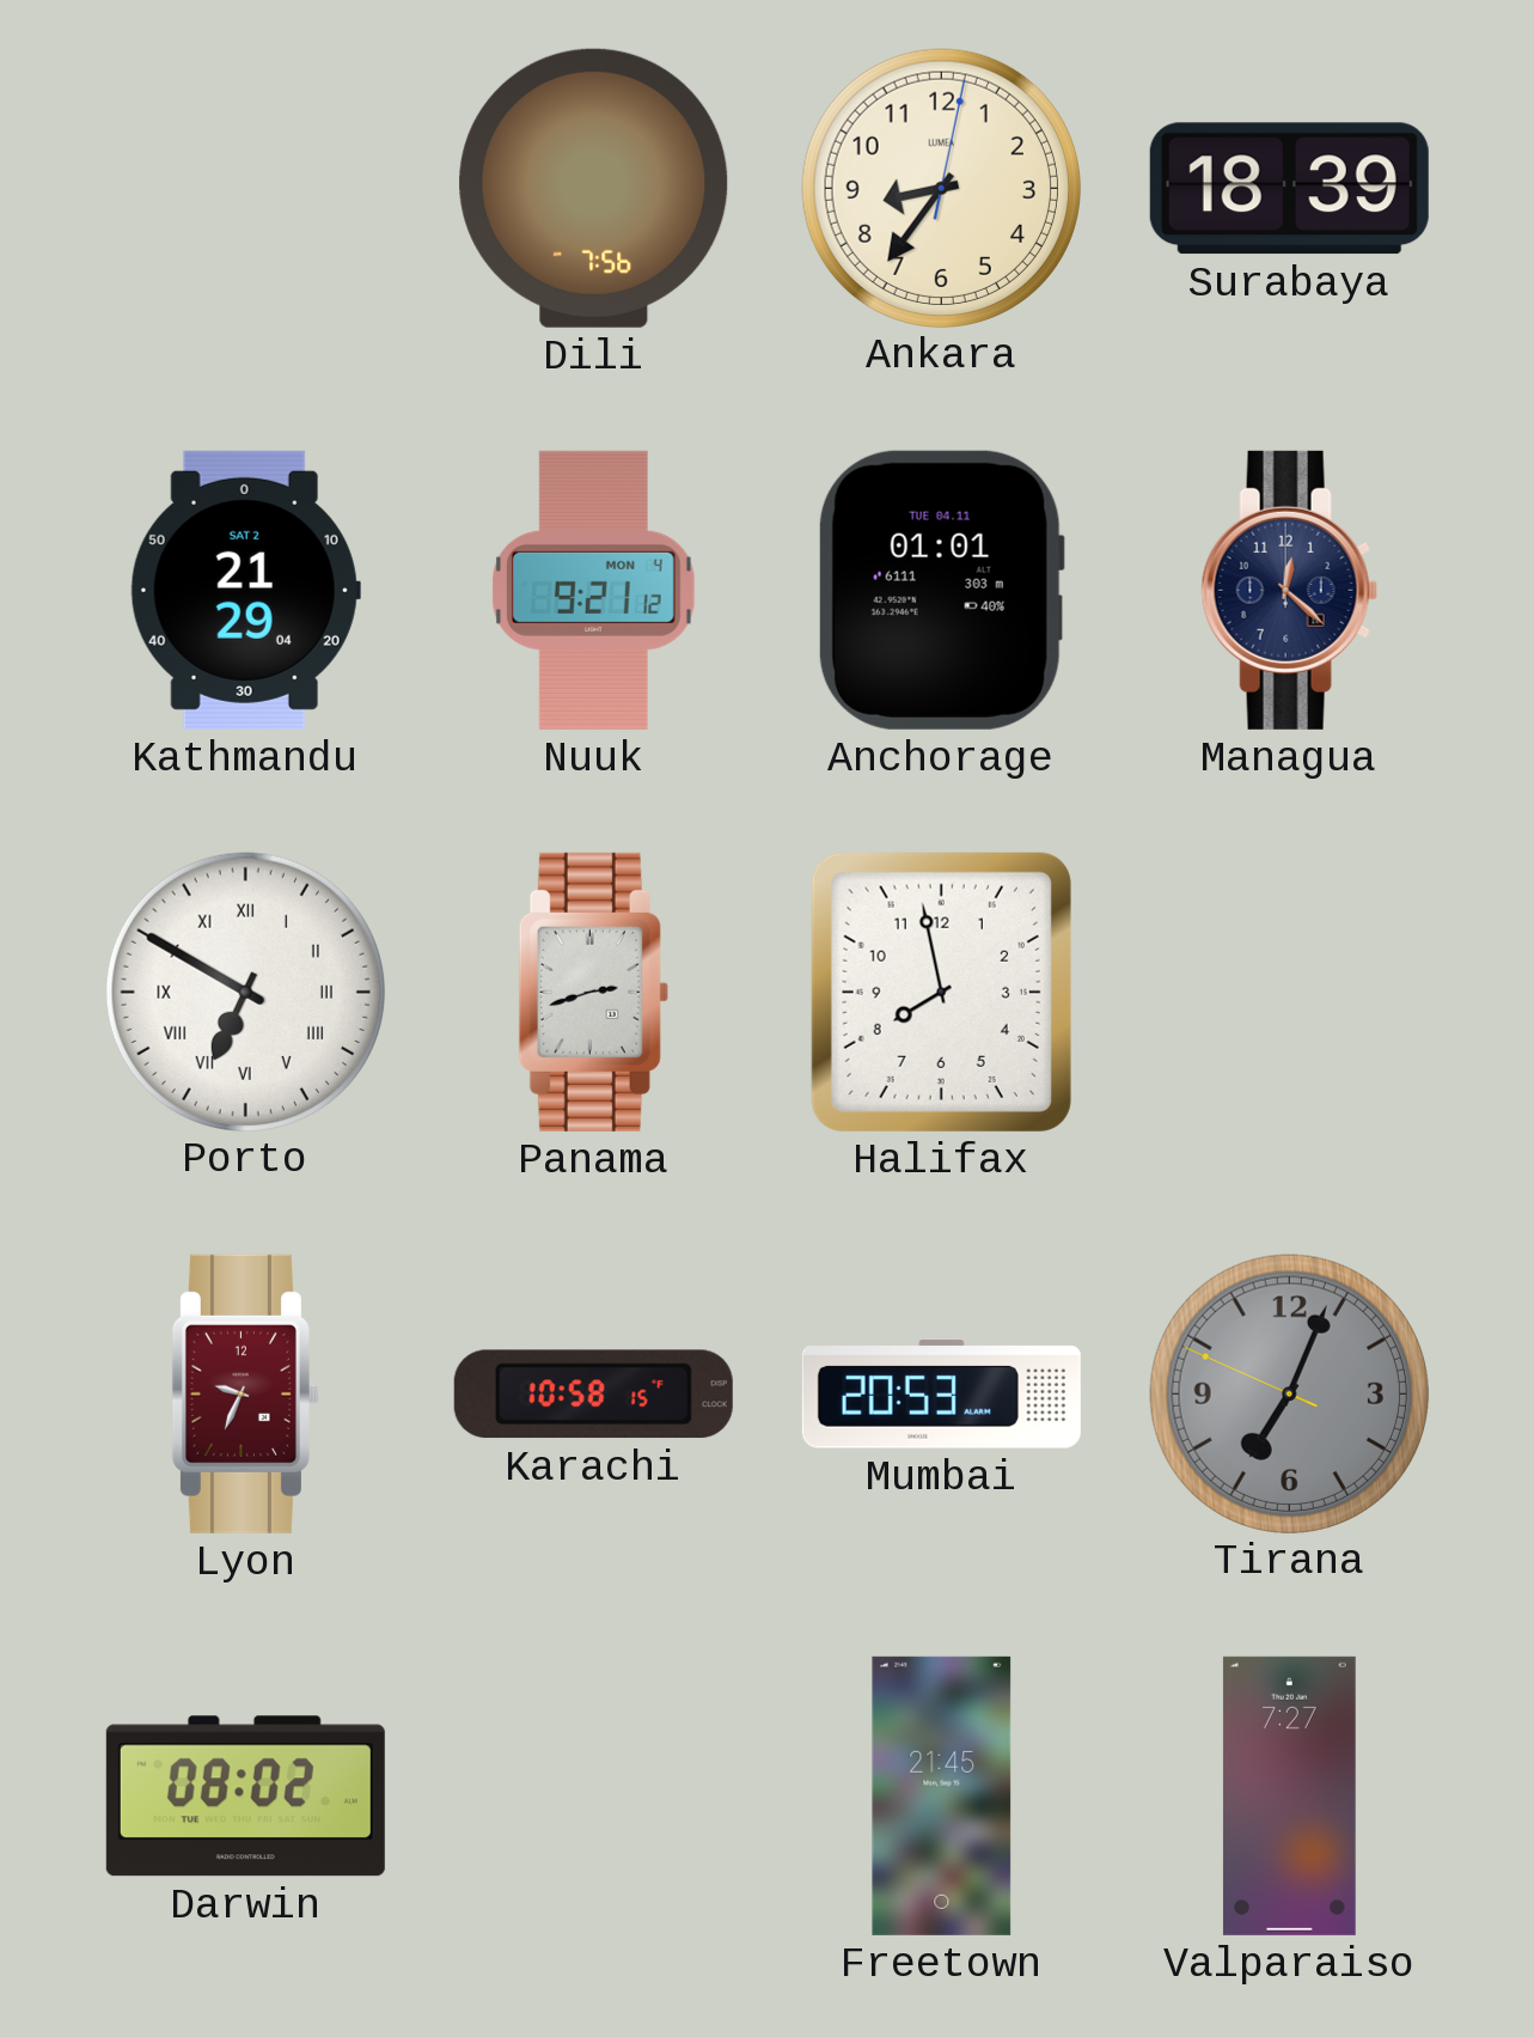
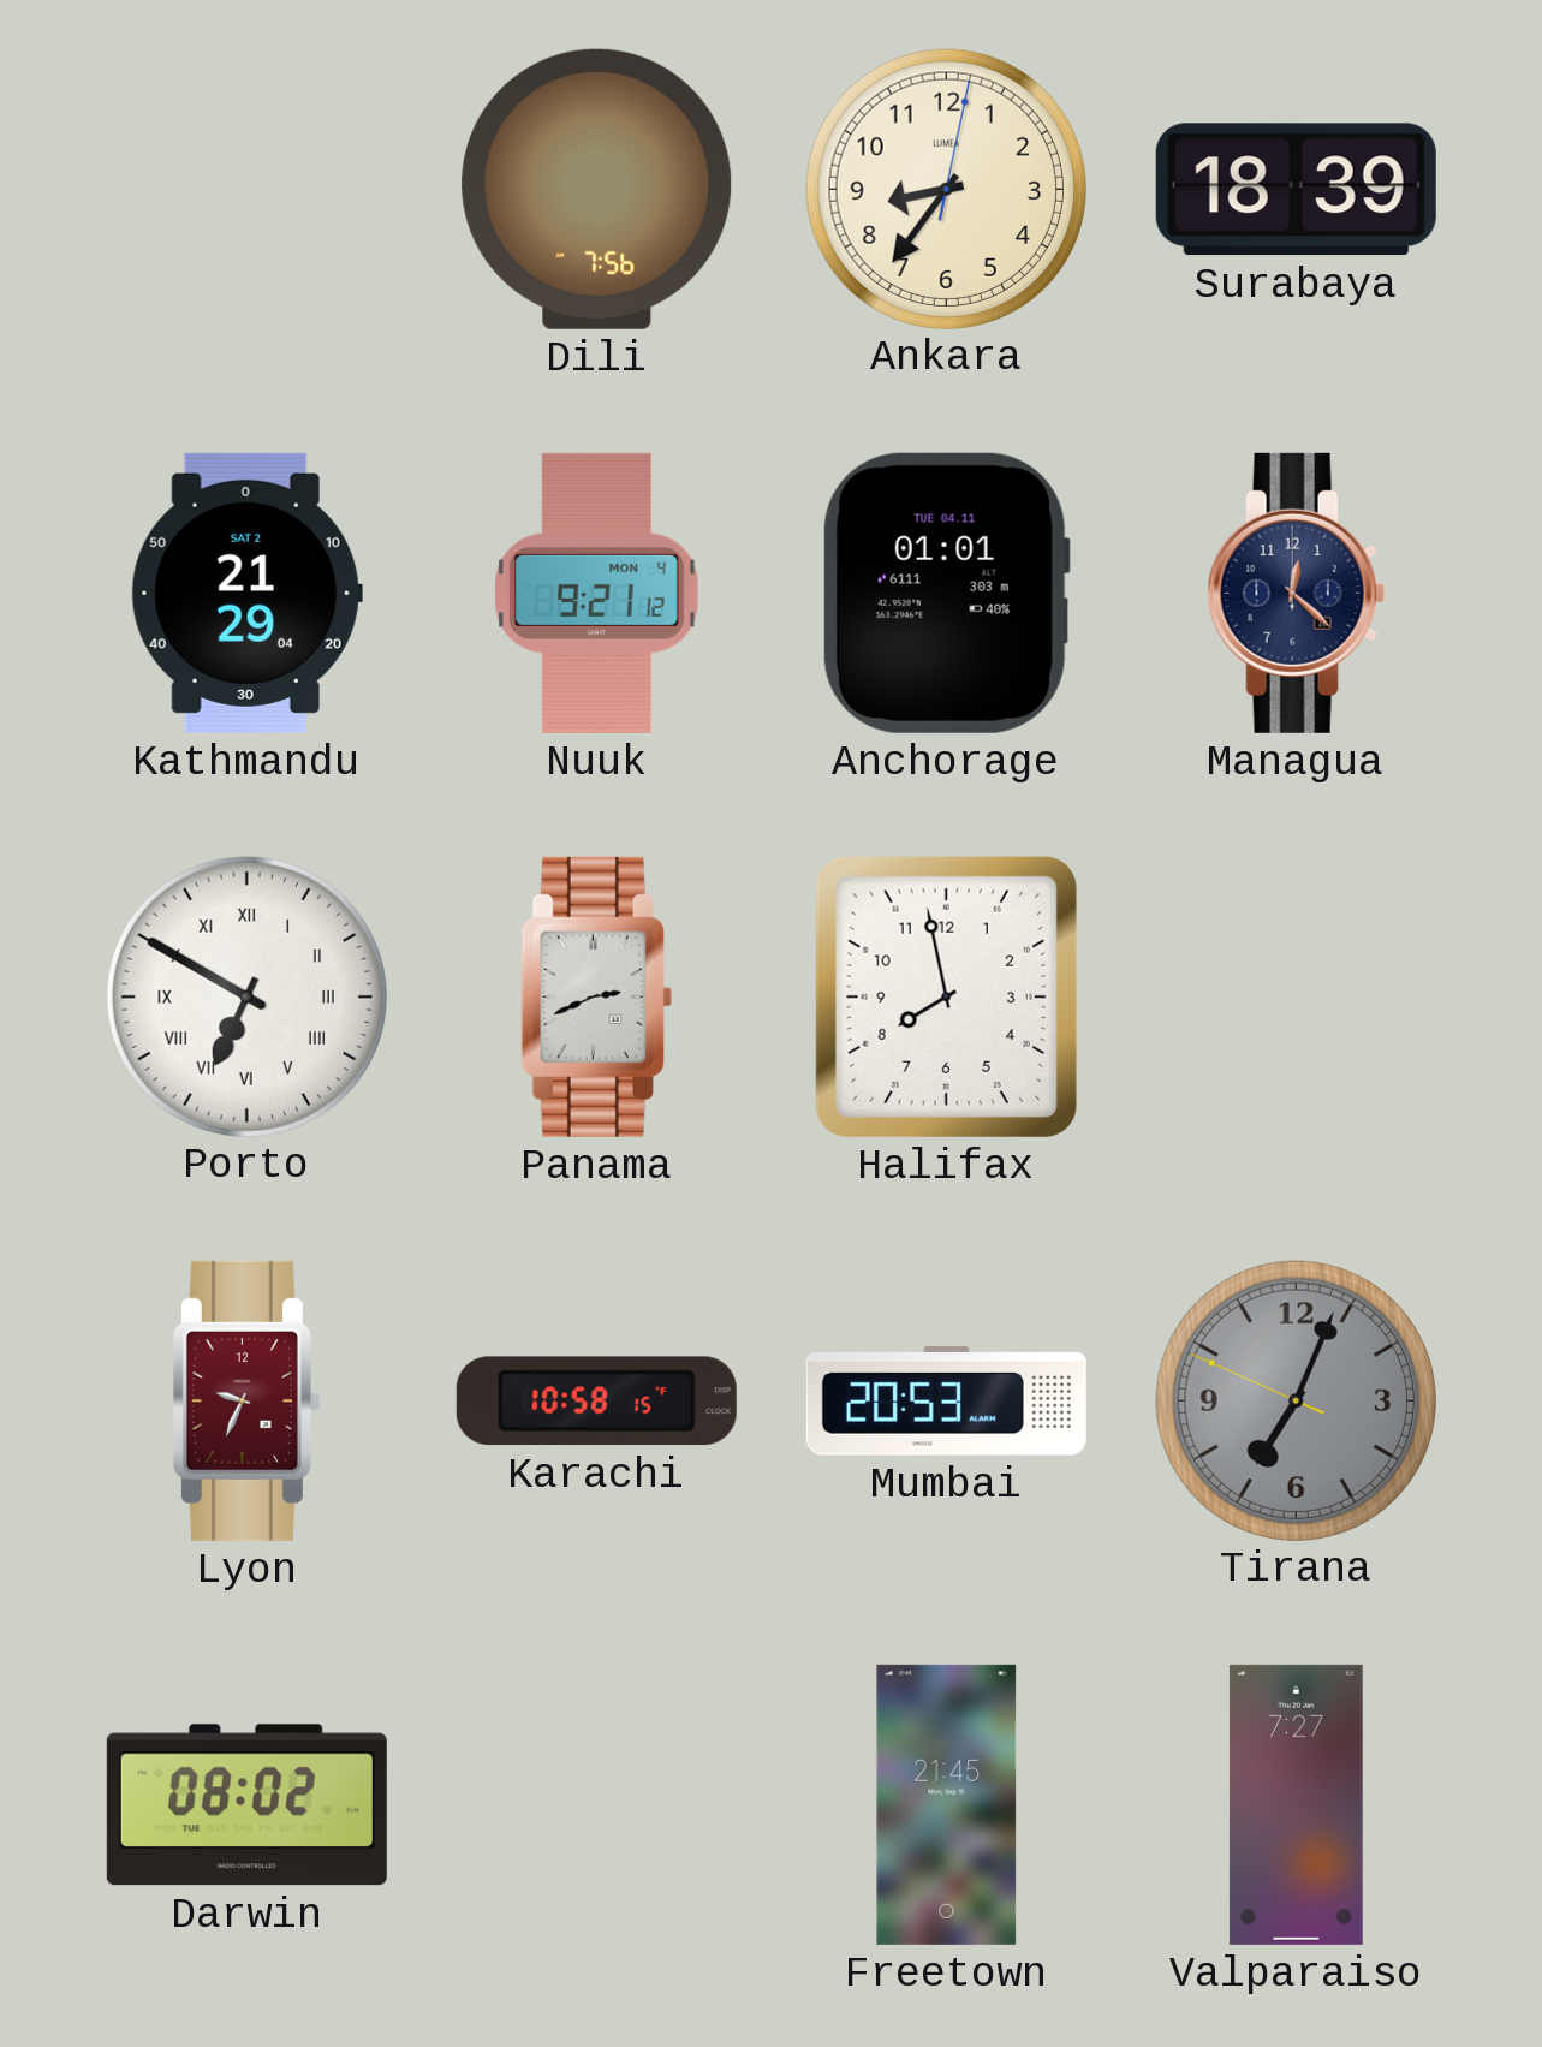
Panama: 2:42 -> 2:41
